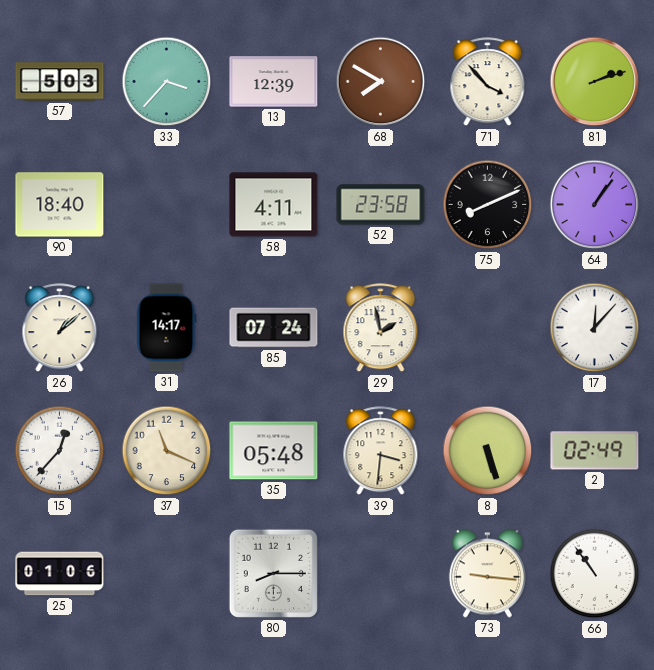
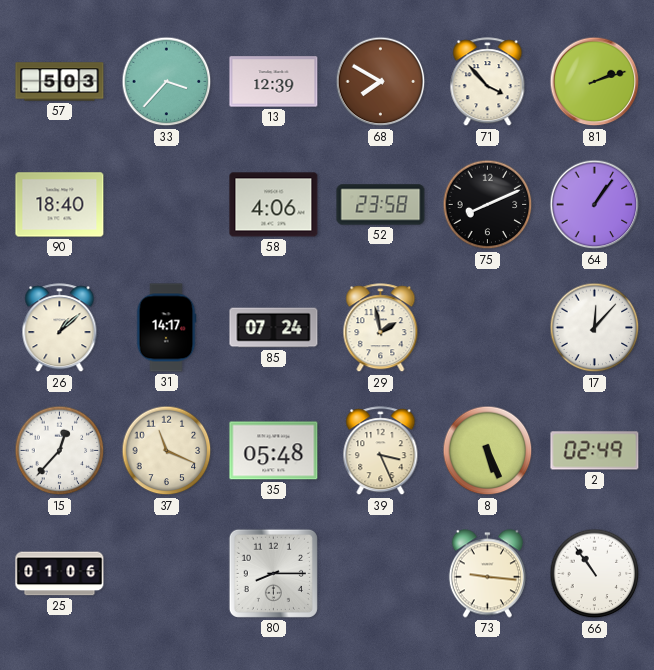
58: 4:11 -> 4:06
39: 3:31 -> 3:26
8: 5:27 -> 5:26
